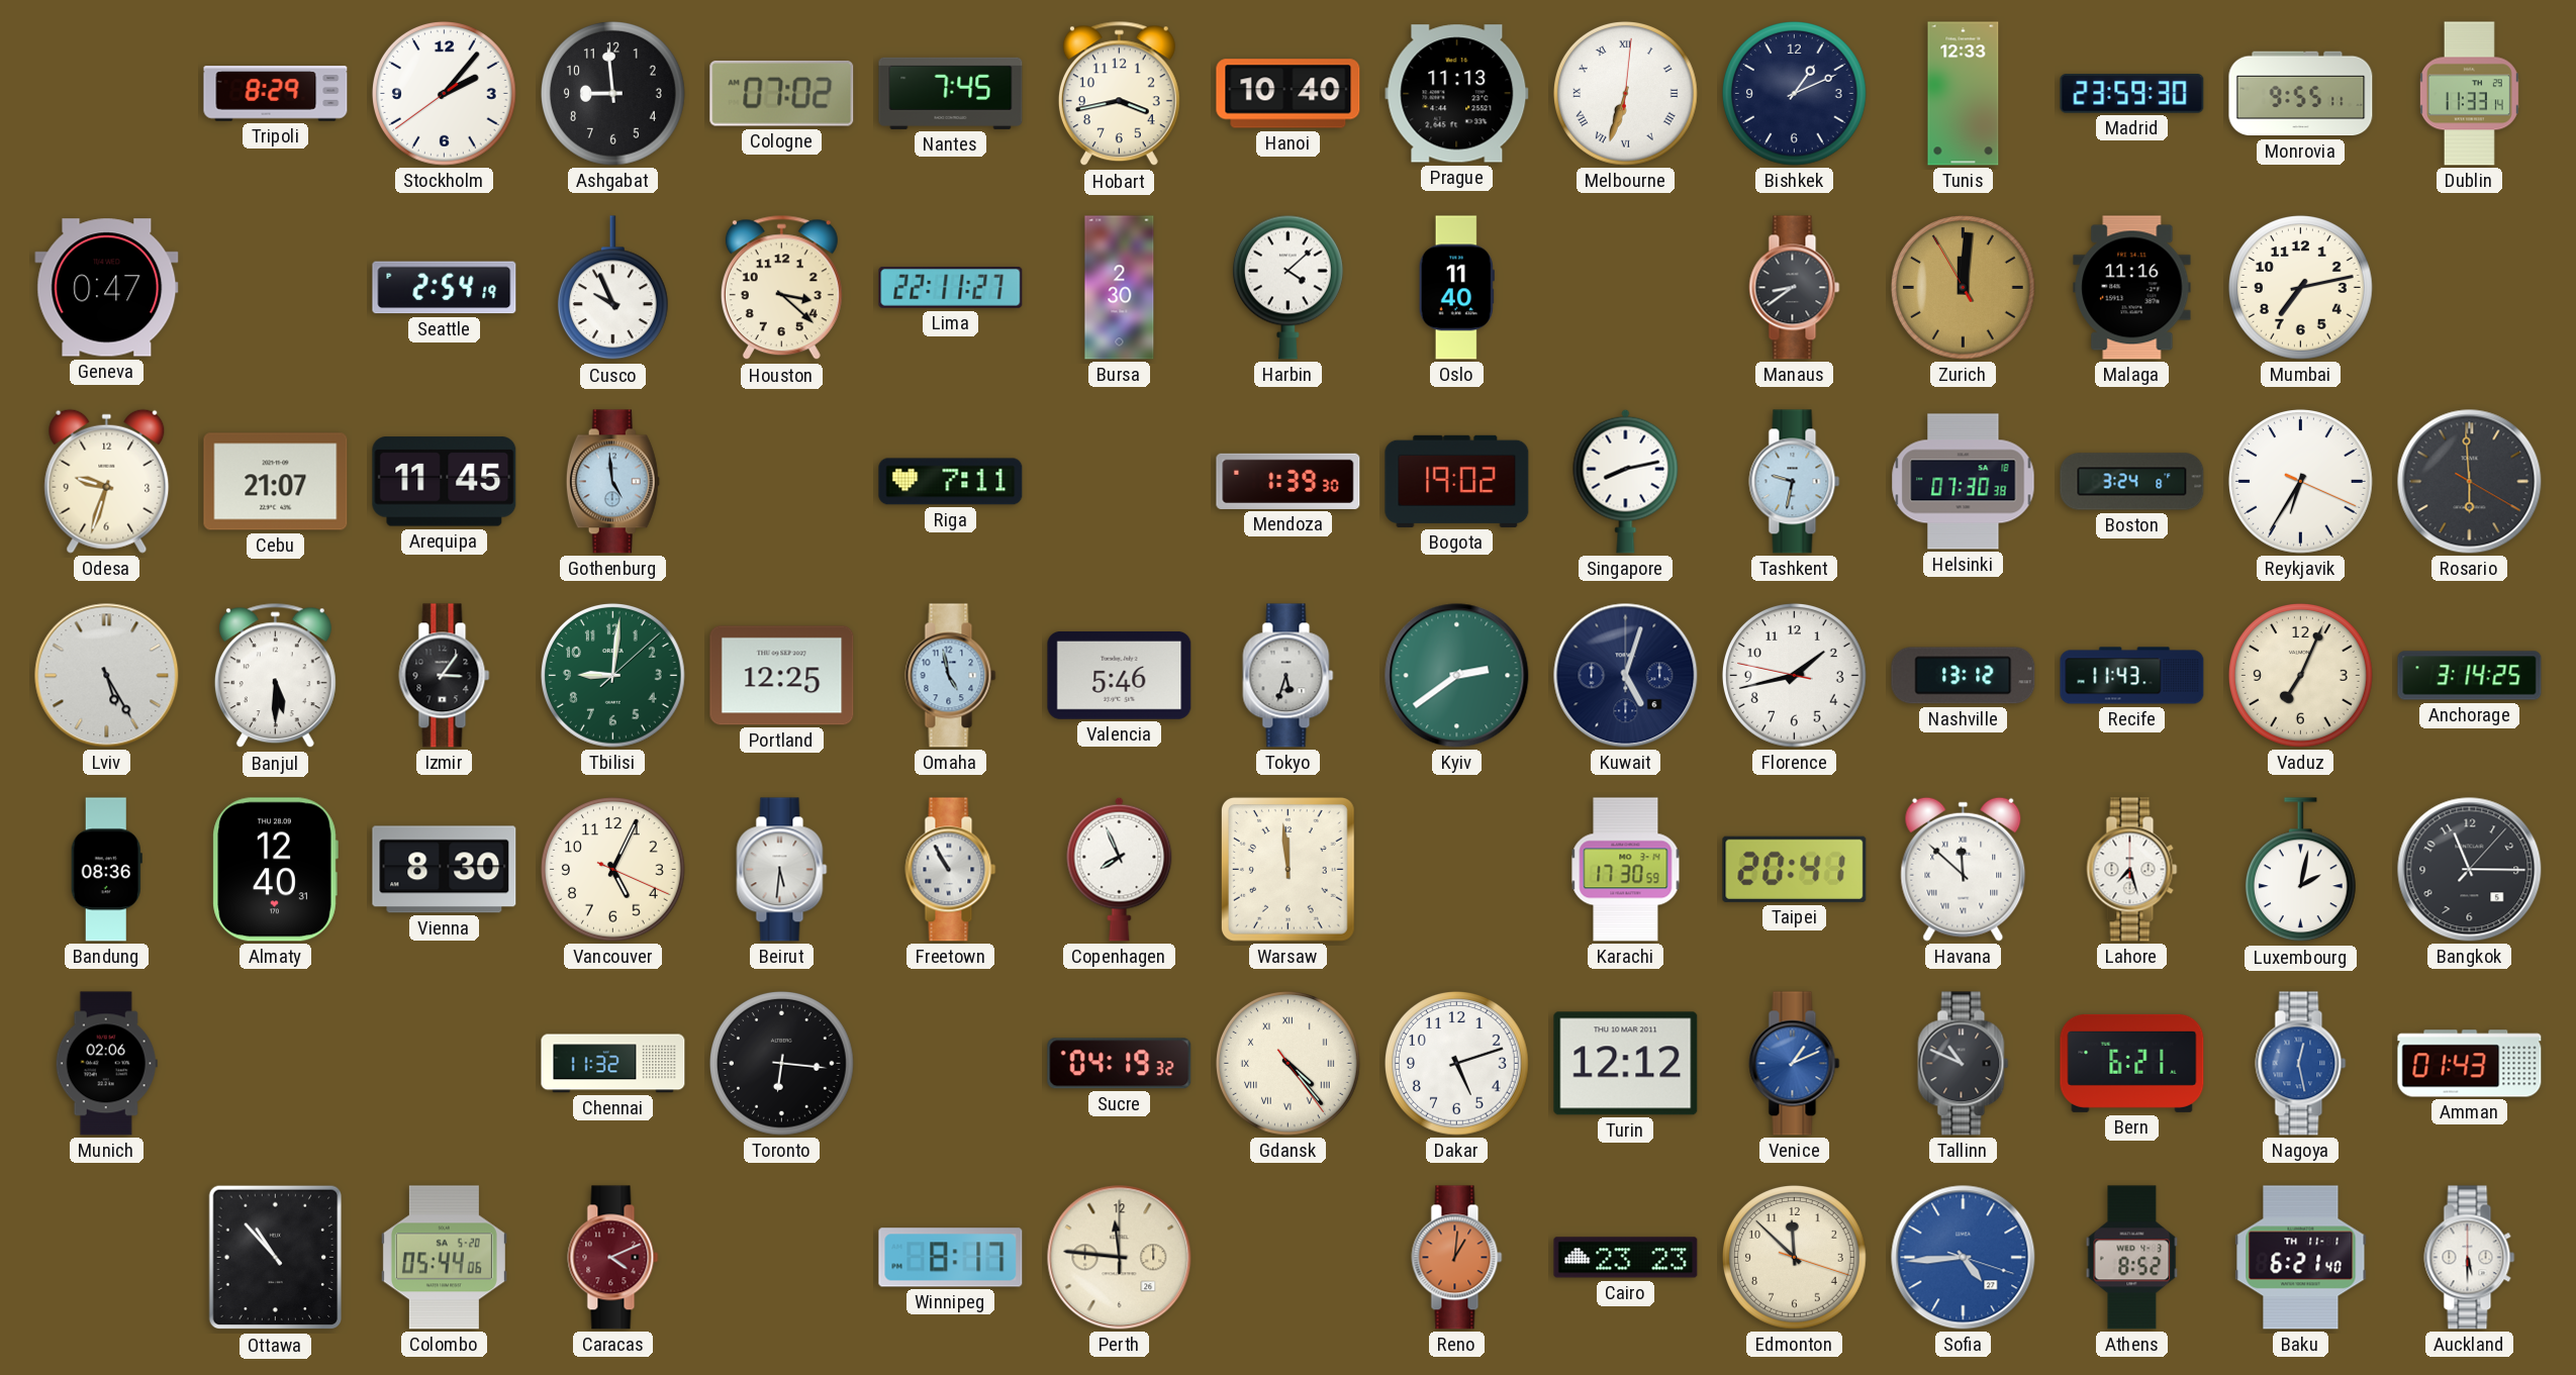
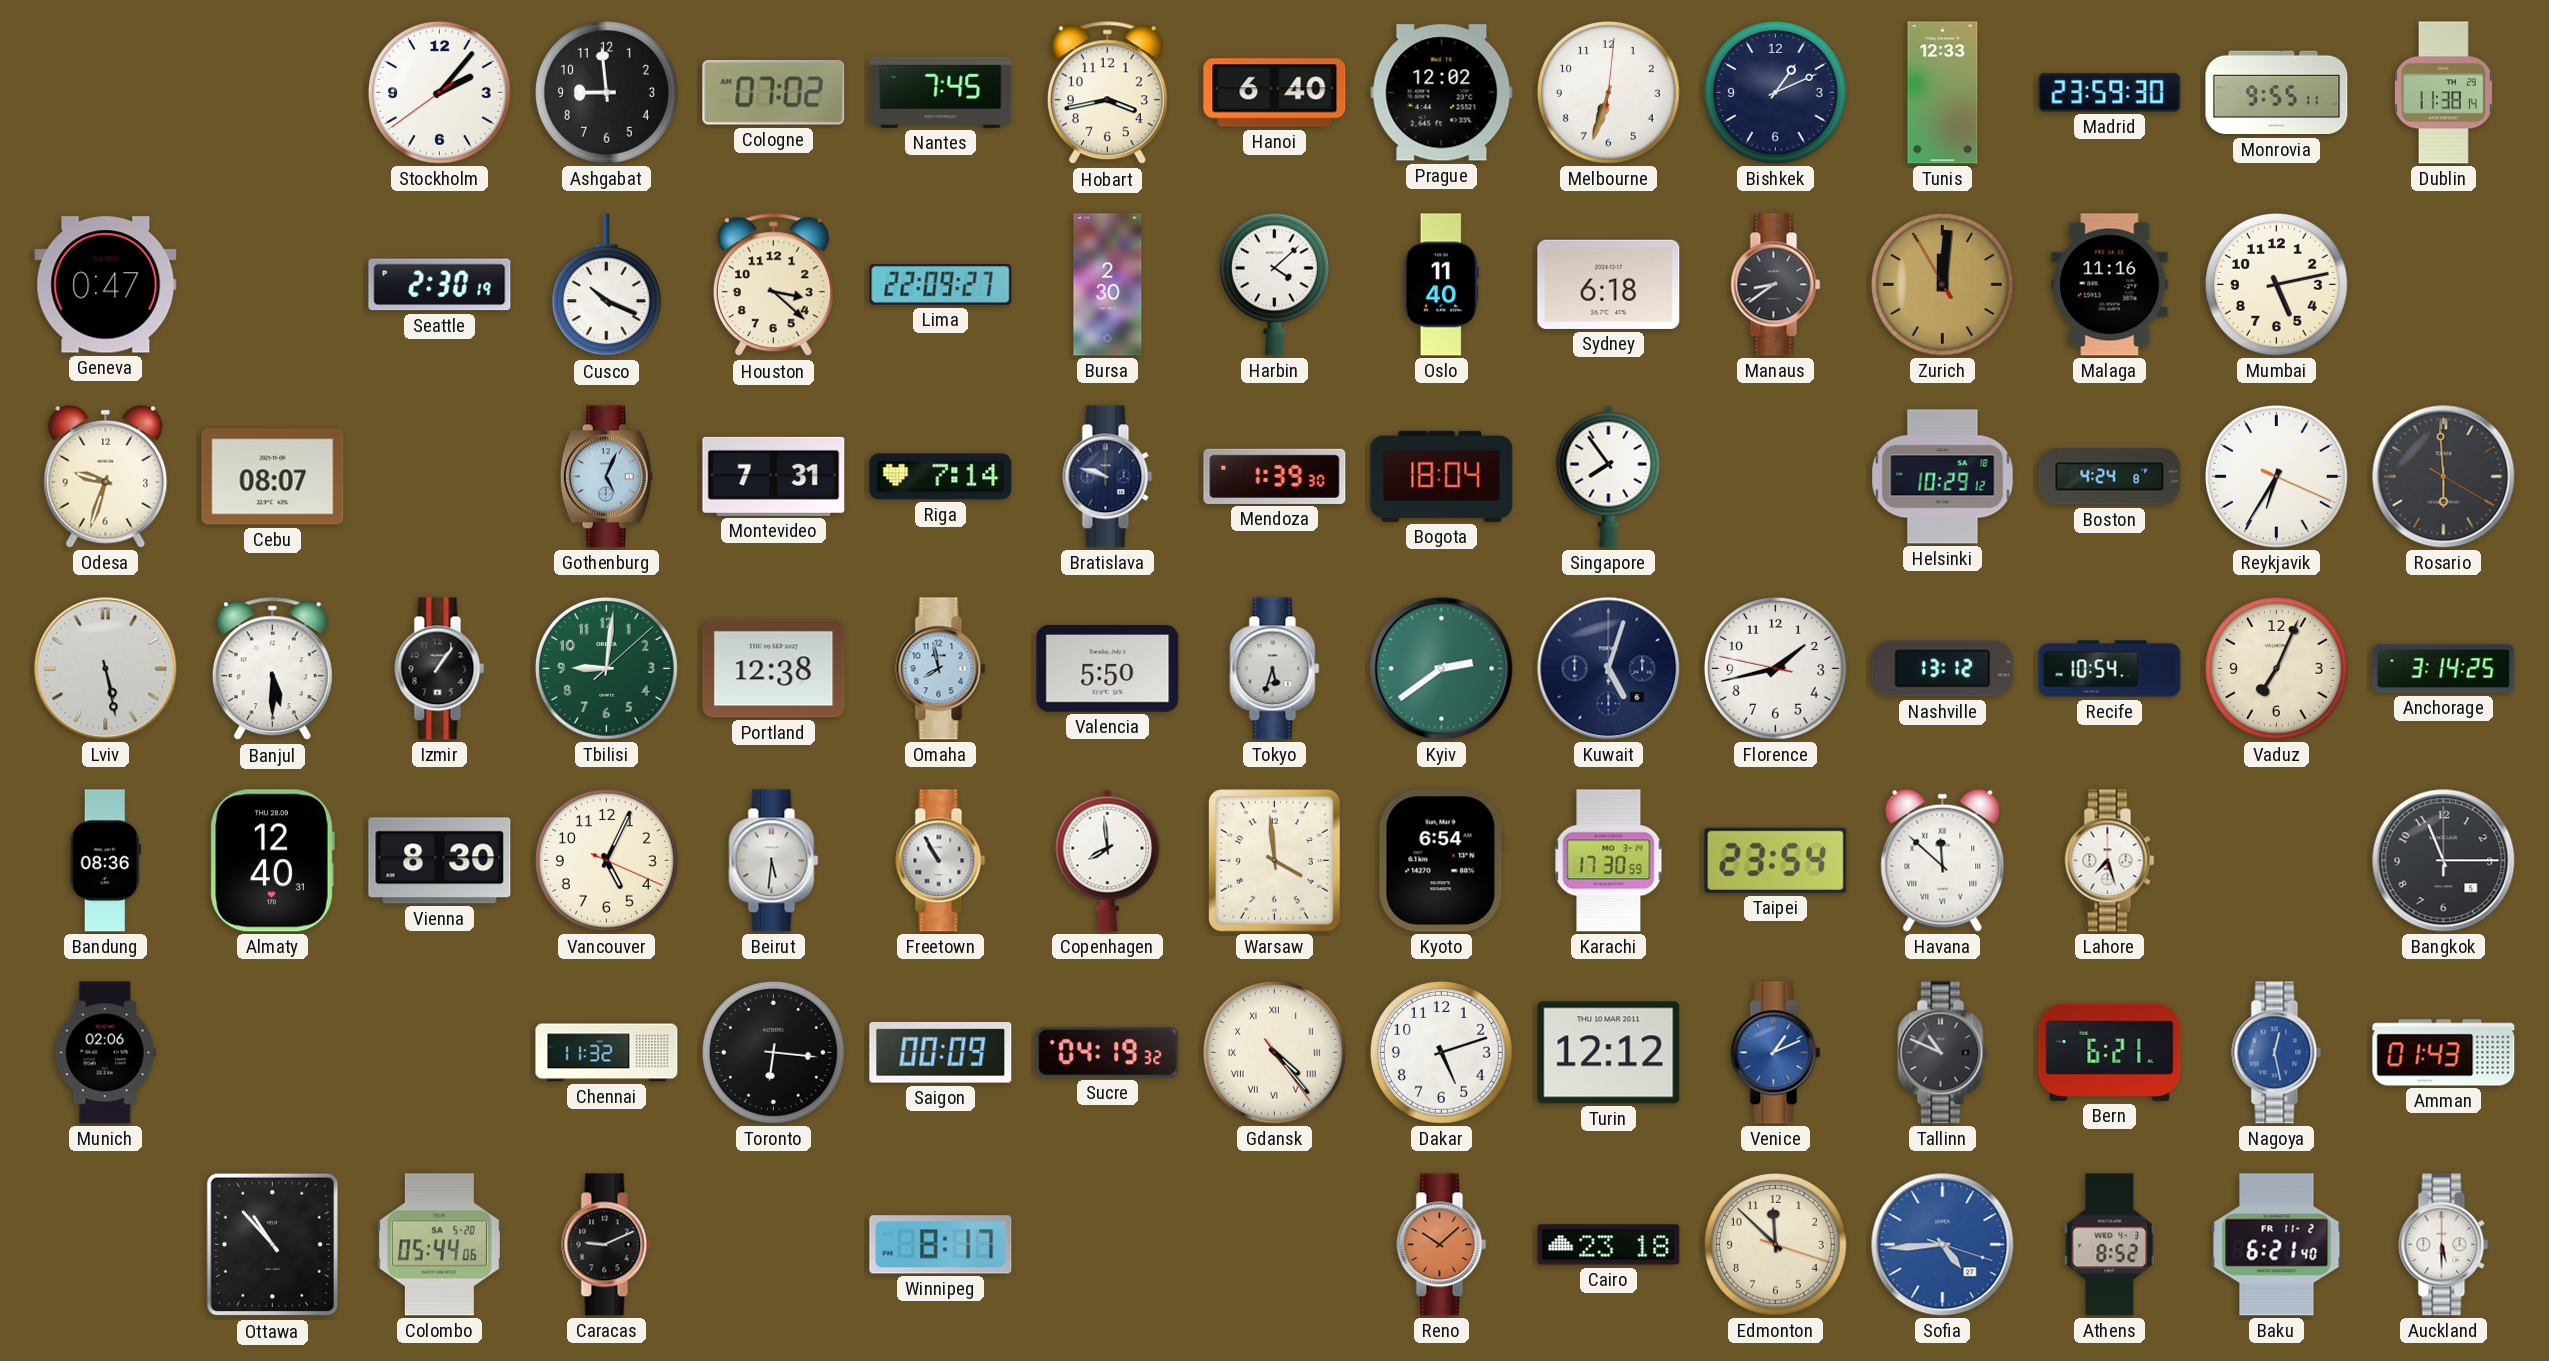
Tripoli: 8:29 -> none
Hanoi: 10:40 -> 6:40
Prague: 11:13 -> 12:02
Melbourne numerals: Roman -> Arabic
Dublin: 11:33 -> 11:38
Seattle: 2:54 -> 2:30
Cusco: 9:56 -> 10:19
Lima: 22:11 -> 22:09
Sydney: none -> 6:18
Mumbai: 7:13 -> 5:13
Cebu: 21:07 -> 08:07
Arequipa: 11:45 -> none
Gothenburg: 4:59 -> 5:04
Montevideo: none -> 7:31
Riga: 7:11 -> 7:14
Bratislava: none -> 9:48
Bogota: 19:02 -> 18:04
Singapore: 8:13 -> 7:54
Tashkent: 9:32 -> none
Helsinki: 07:30 -> 10:29
Boston: 3:24 -> 4:24
Lviv: 5:25 -> 5:28
Izmir: 3:06 -> 1:06
Portland: 12:25 -> 12:38
Omaha: 4:58 -> 7:58
Valencia: 5:46 -> 5:50
Recife: 11:43 -> 10:54
Copenhagen: 7:56 -> 7:59
Warsaw: 11:59 -> 3:59
Kyoto: none -> 6:54
Taipei: 20:41 -> 23:54
Luxembourg: 2:02 -> none
Bangkok: 11:15:07 -> 11:15:00
Saigon: none -> 00:09
Caracas: 4:11 -> 9:11
Caracas dial: burgundy -> black
Perth: 11:46 -> none
Reno: 1:01 -> 10:08
Cairo: 23:23 -> 23:18
Baku date: TH 11-1 -> FR 11-2
